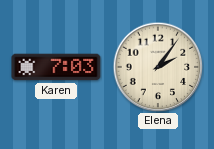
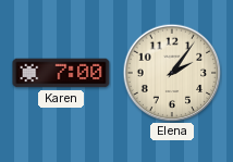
Karen: 7:03 -> 7:00
